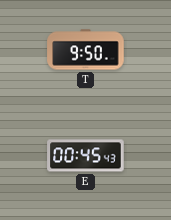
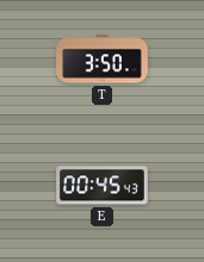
T: 9:50 -> 3:50
